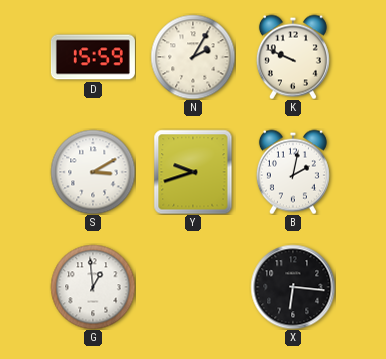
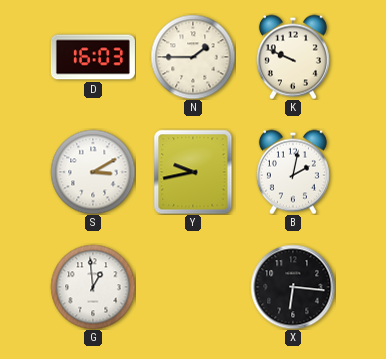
D: 15:59 -> 16:03
N: 2:05 -> 1:45
Y: 9:42 -> 9:43
